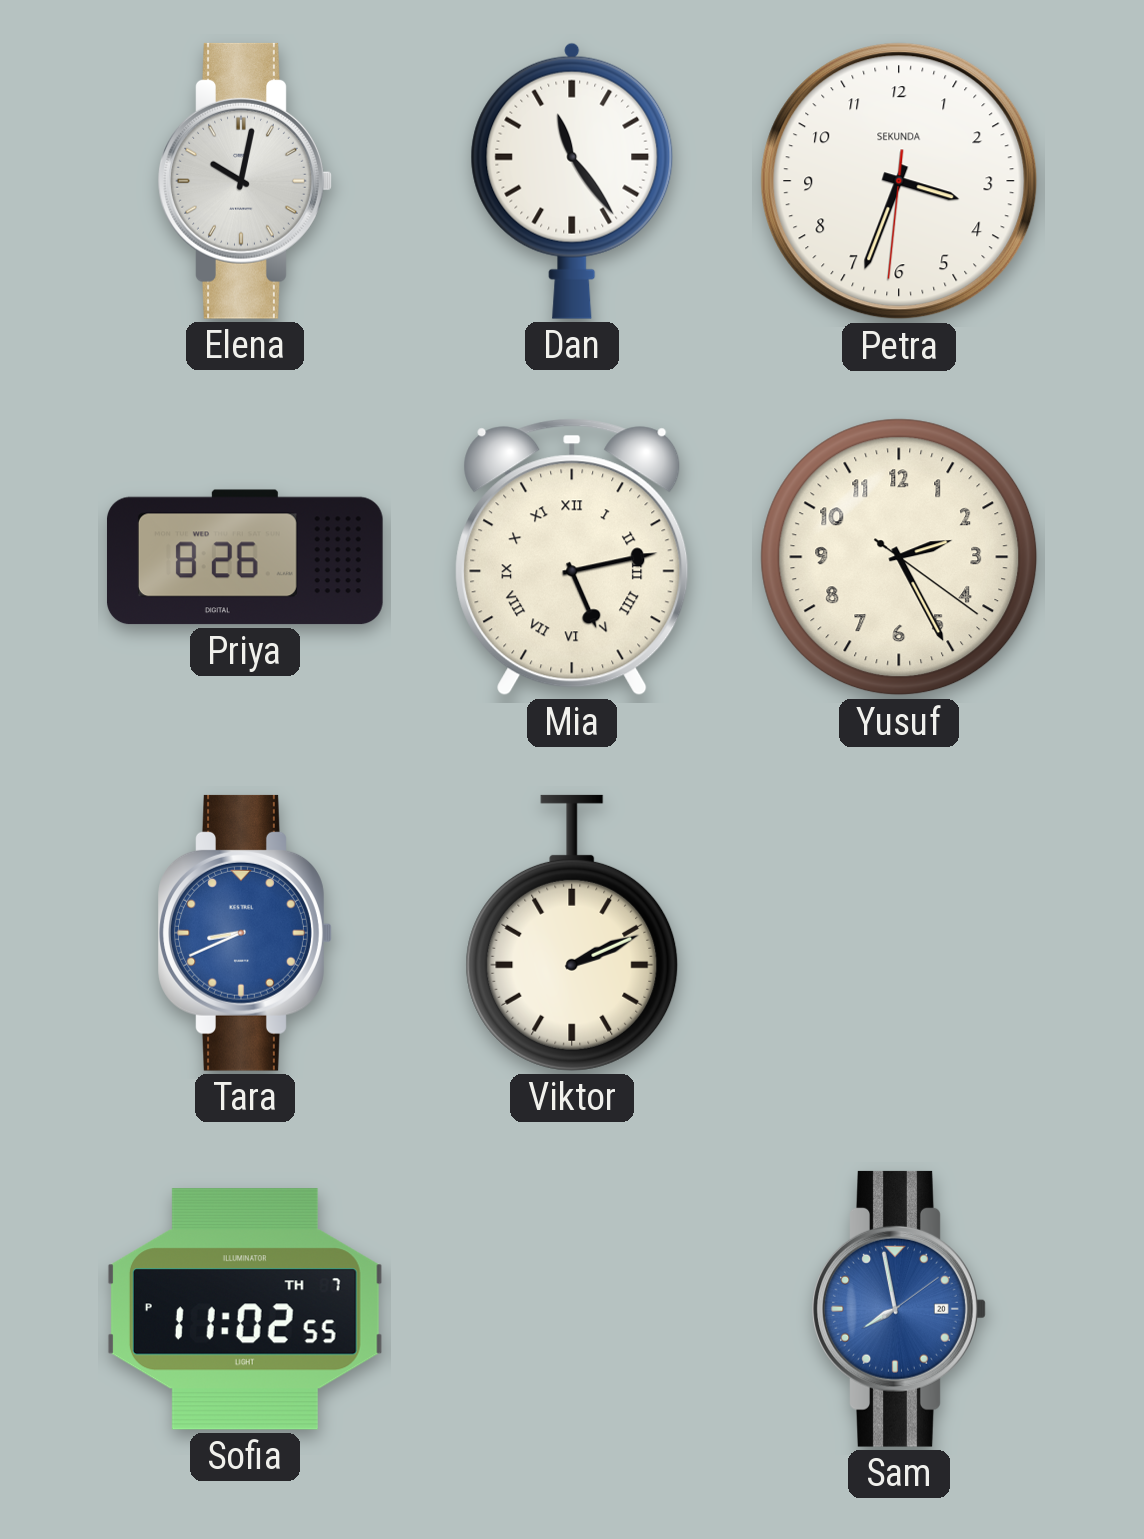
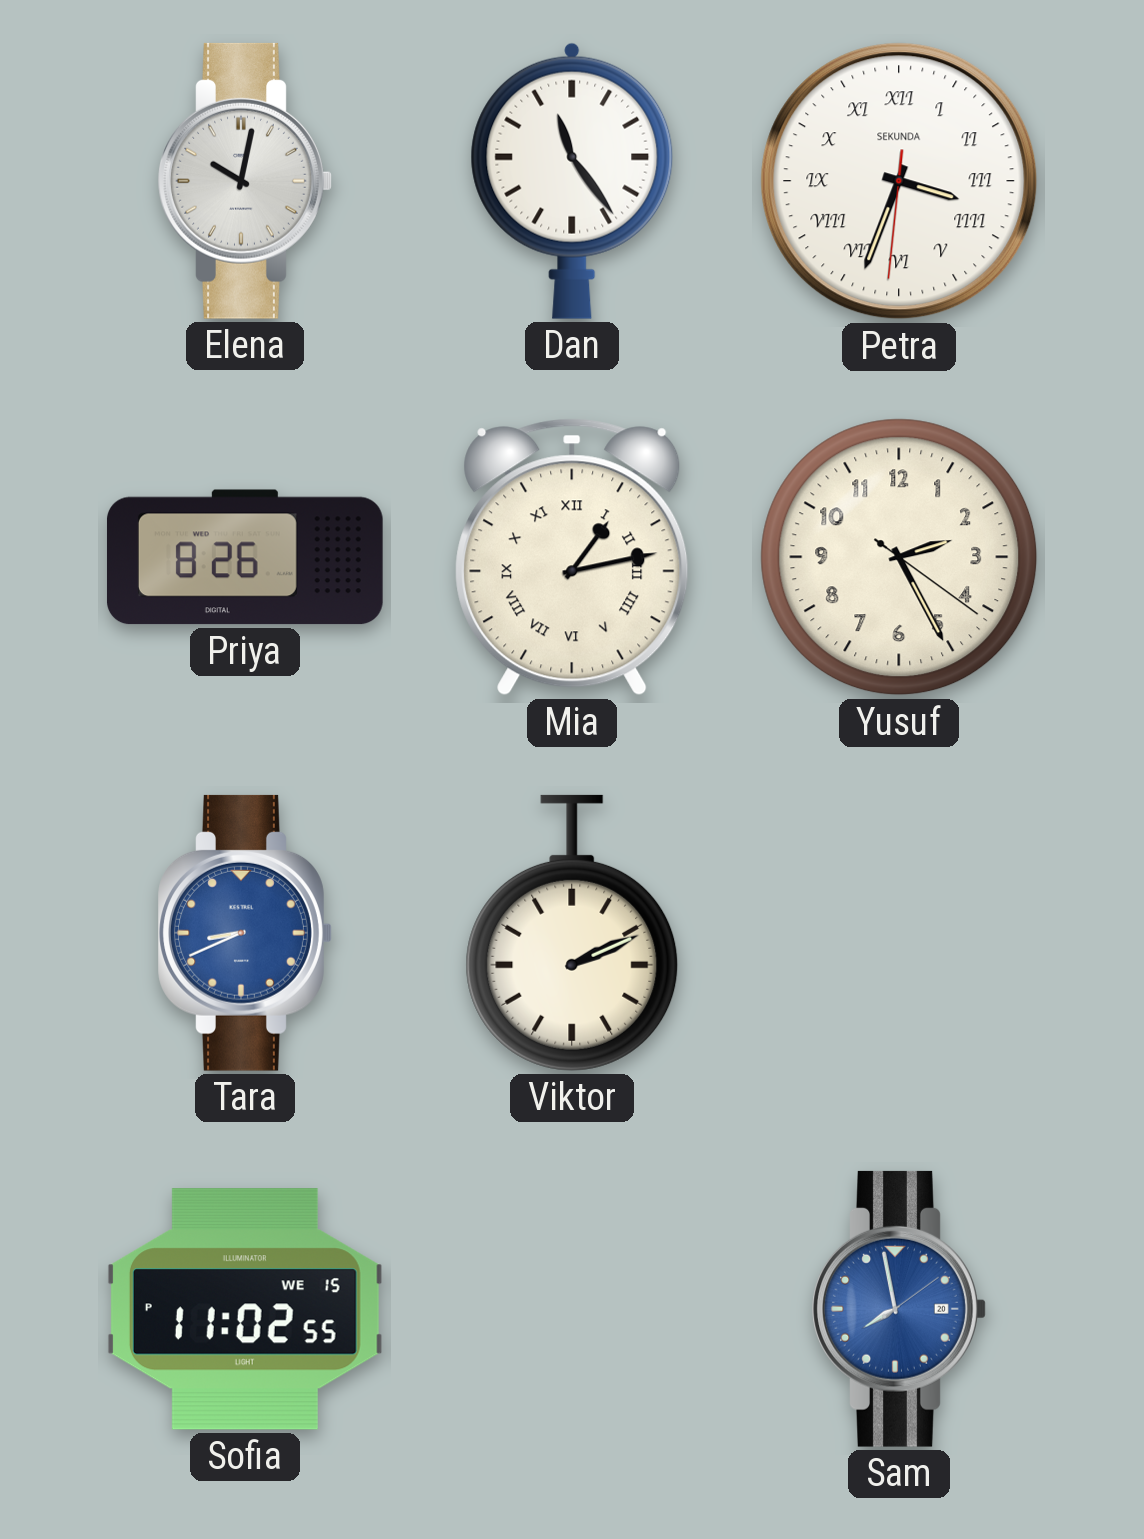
Petra numerals: Arabic -> Roman
Mia: 5:13 -> 1:13
Sofia date: TH 7 -> WE 15
